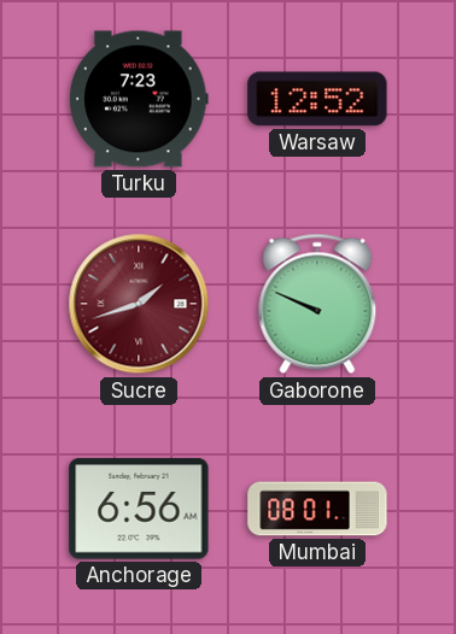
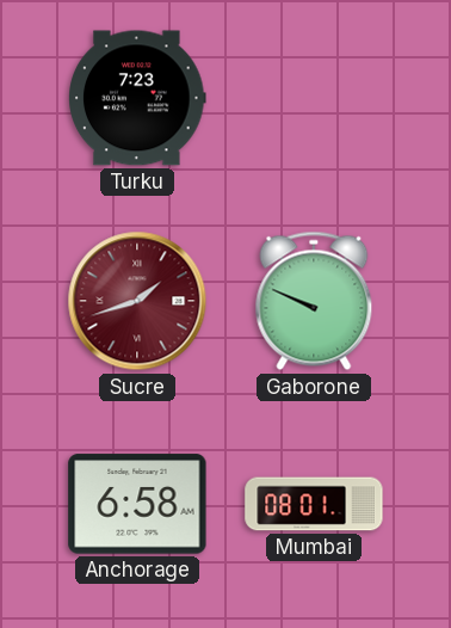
Warsaw: 12:52 -> none
Anchorage: 6:56 -> 6:58
